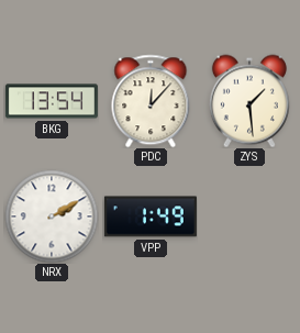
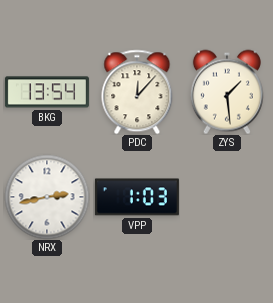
NRX: 2:10 -> 2:43
VPP: 1:49 -> 1:03
